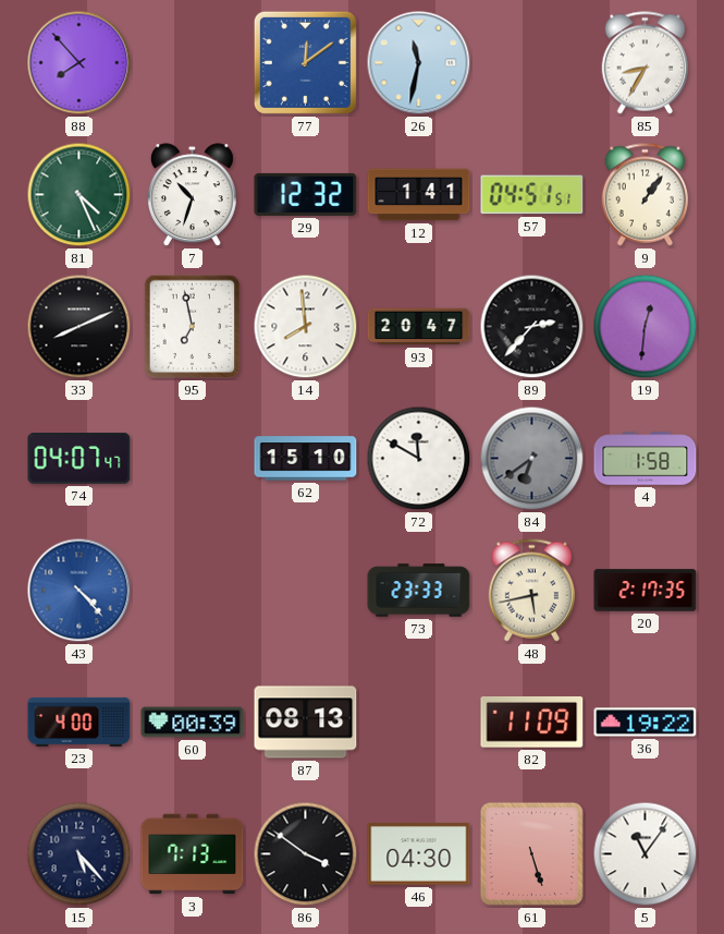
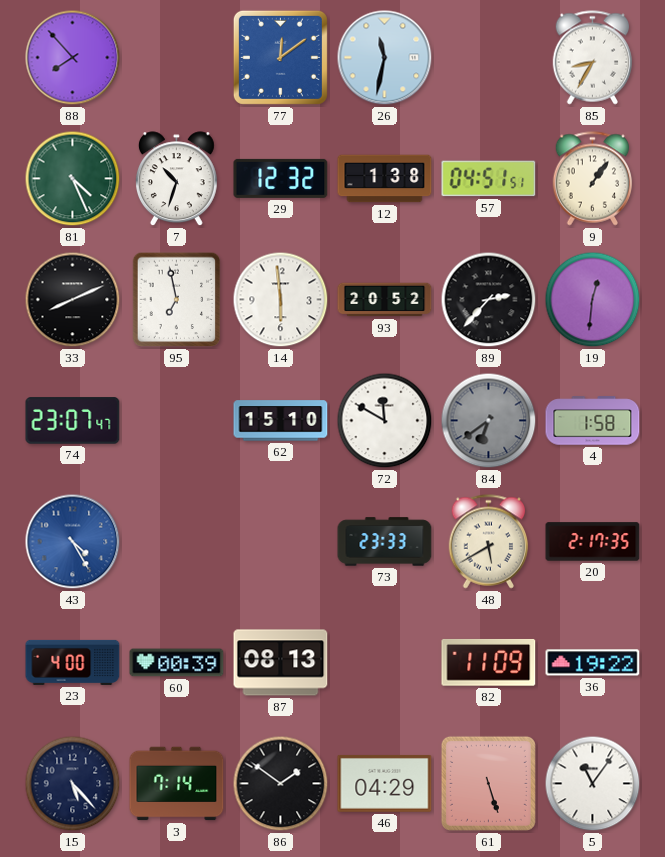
12: 1:41 -> 1:38
14: 7:59 -> 5:59
93: 20:47 -> 20:52
74: 04:07 -> 23:07
43: 4:23 -> 4:25
48: 5:43 -> 5:40
3: 7:13 -> 7:14
86: 3:51 -> 1:51
46: 04:30 -> 04:29
